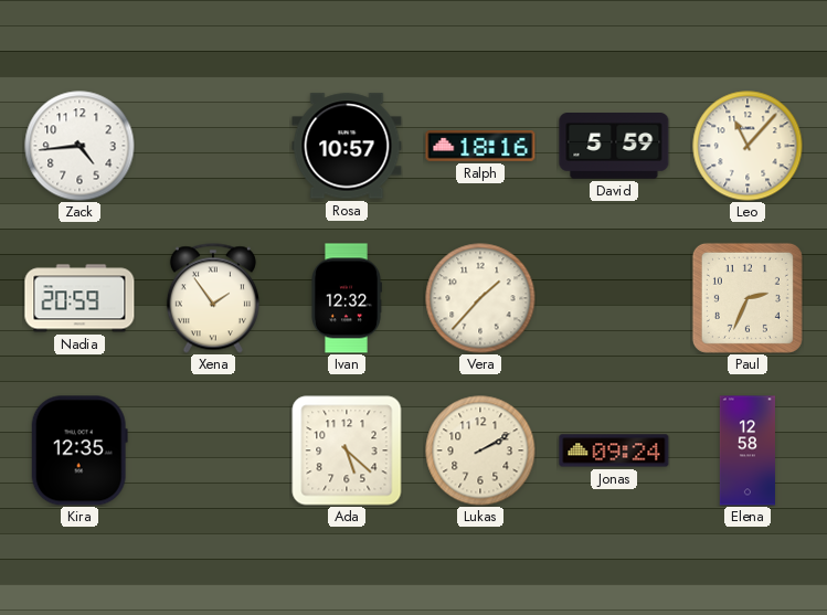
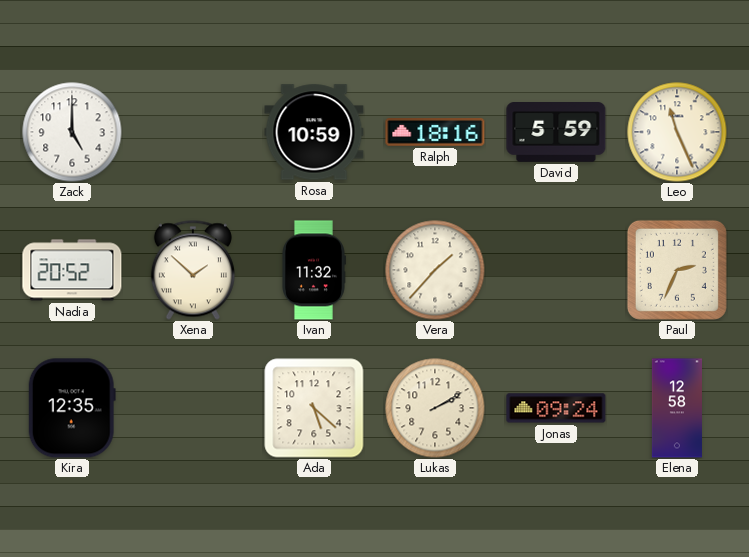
Zack: 4:44 -> 5:00
Rosa: 10:57 -> 10:59
Leo: 11:07 -> 11:26
Nadia: 20:59 -> 20:52
Xena: 1:54 -> 1:52
Ivan: 12:32 -> 11:32
